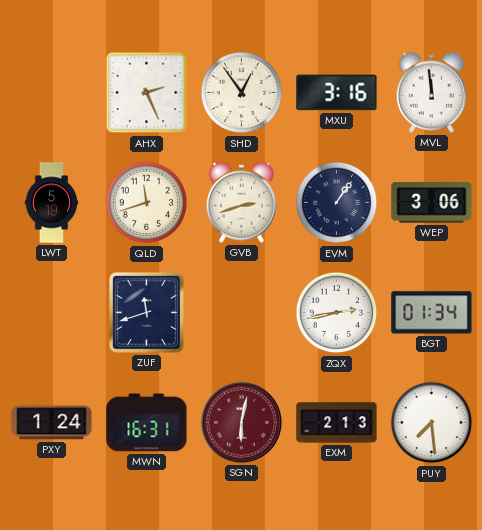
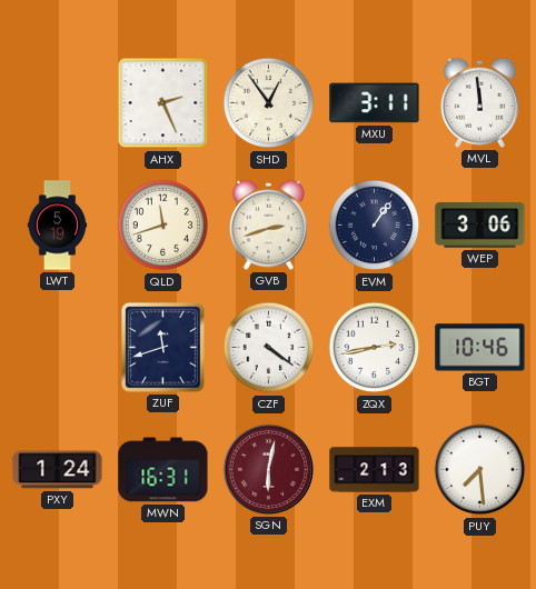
MXU: 3:16 -> 3:11
CZF: none -> 4:21
BGT: 01:34 -> 10:46
